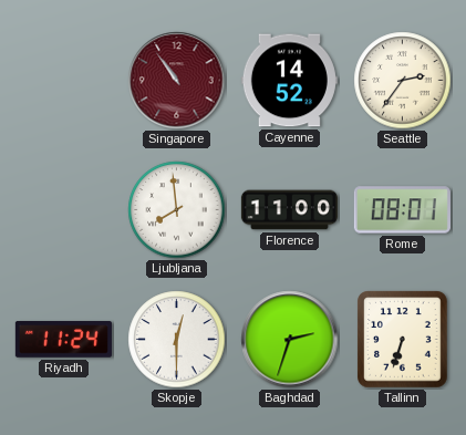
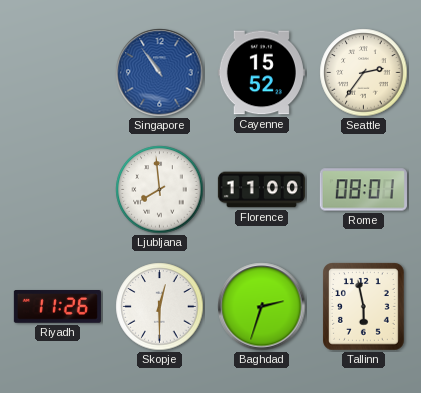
Singapore dial: burgundy -> blue
Cayenne: 14:52 -> 15:52
Riyadh: 11:24 -> 11:26
Tallinn: 6:33 -> 5:58
